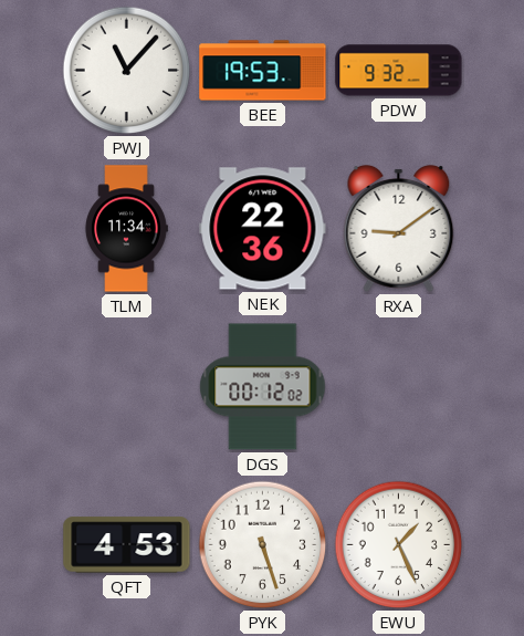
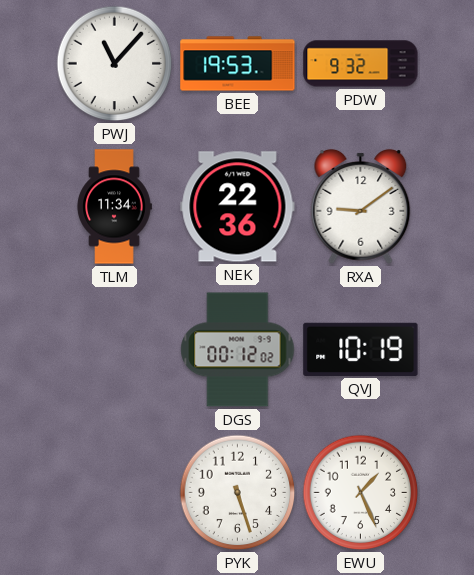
QVJ: none -> 10:19
QFT: 4:53 -> none
